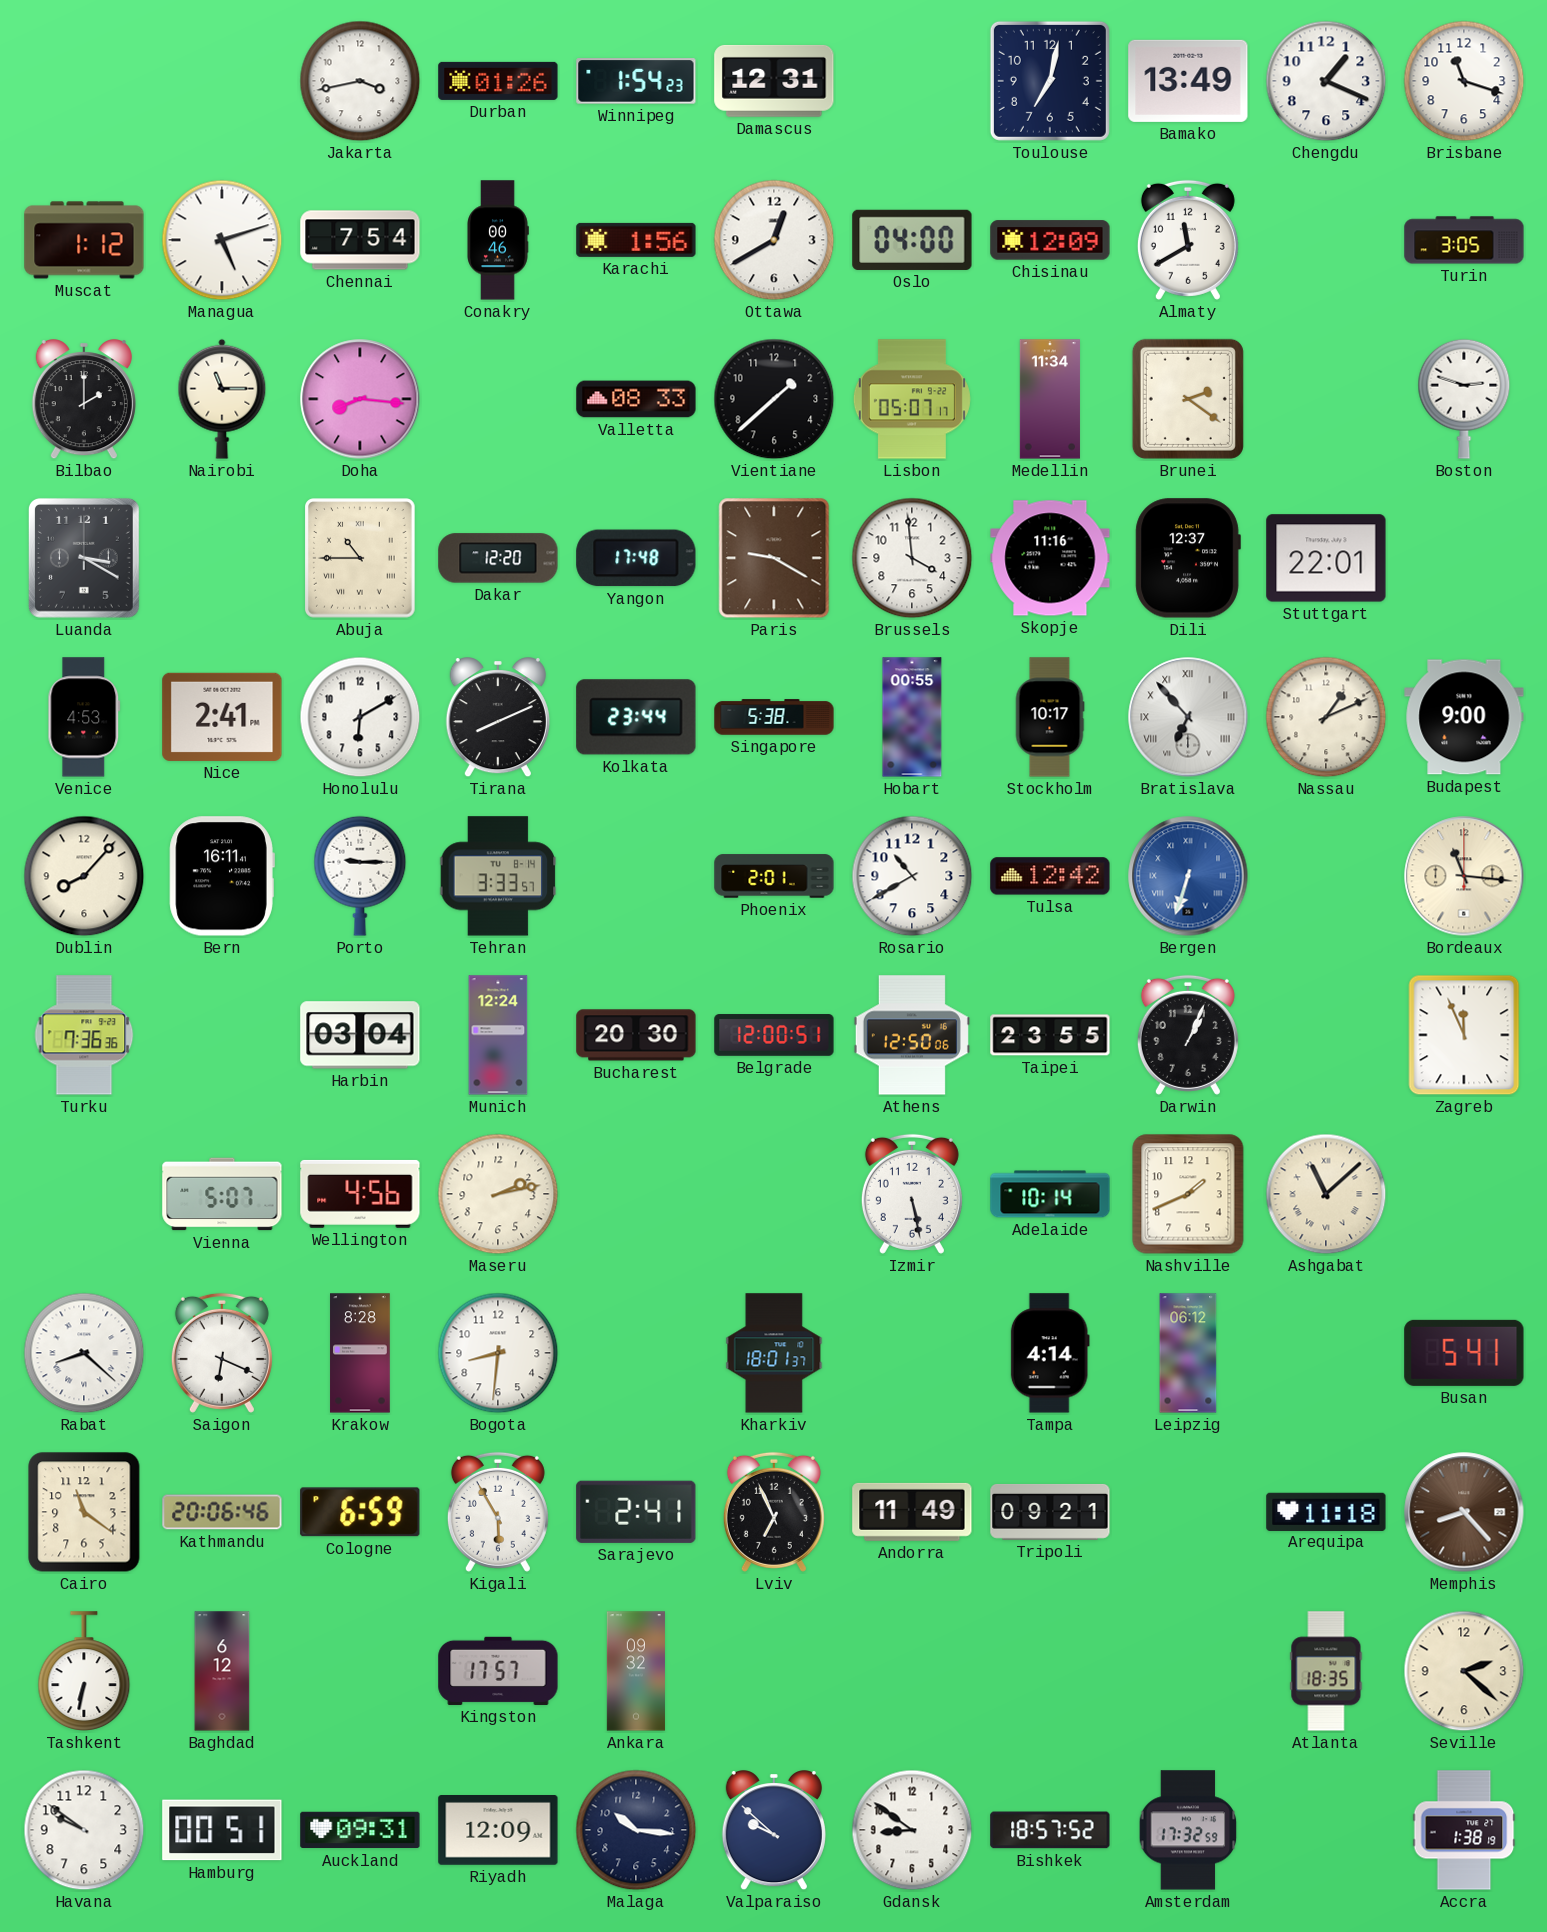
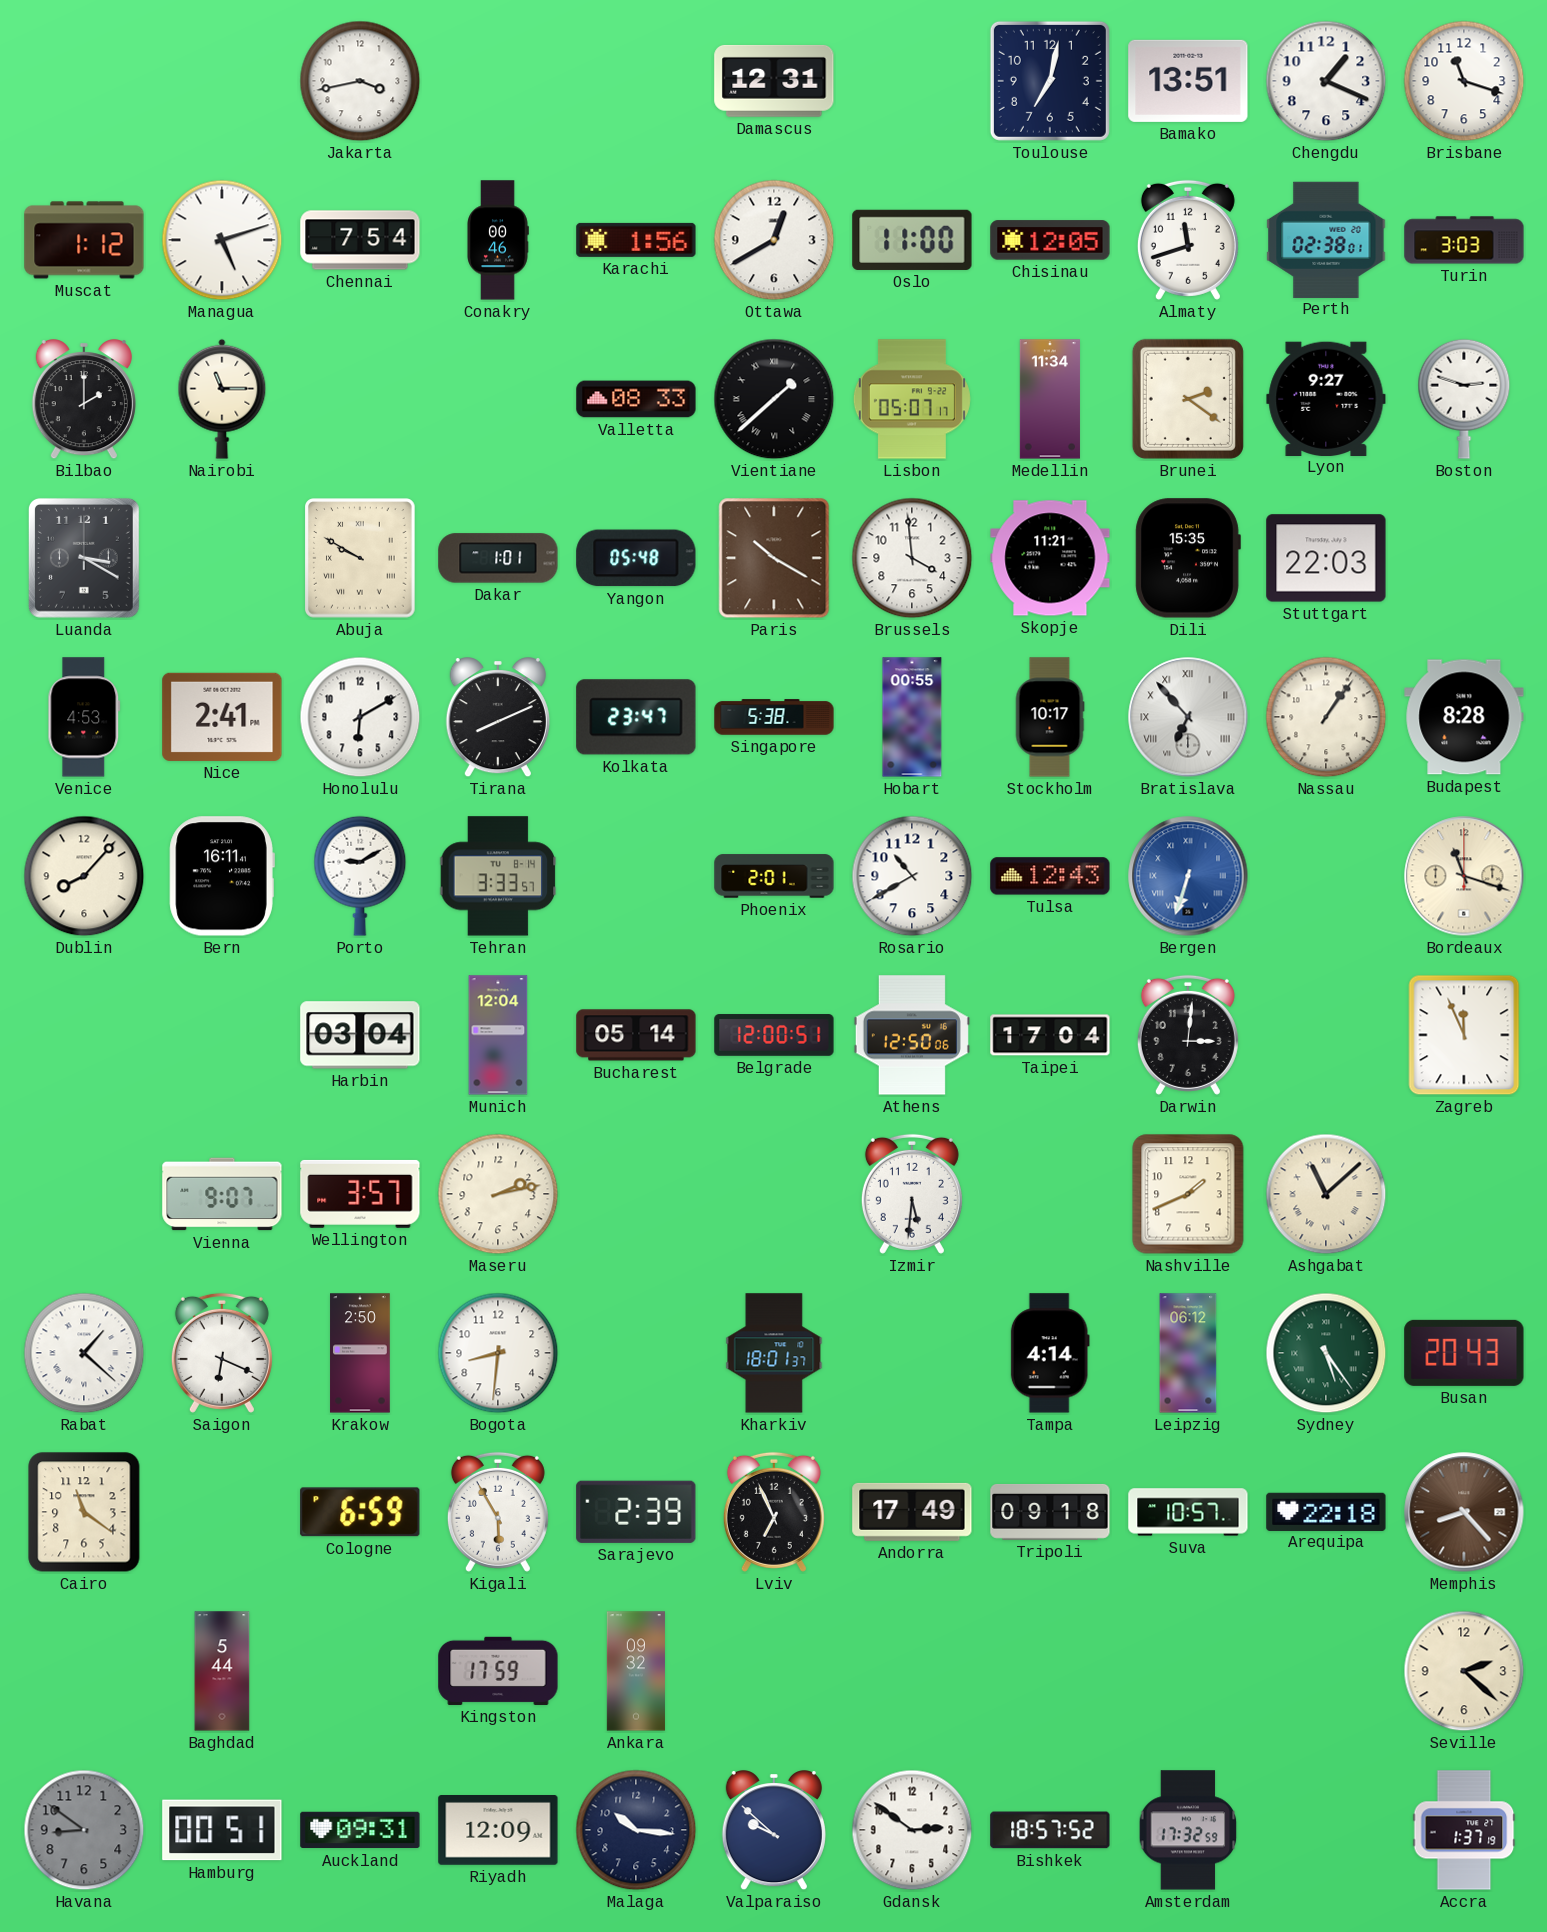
Durban: 01:26 -> none
Winnipeg: 1:54 -> none
Bamako: 13:49 -> 13:51
Oslo: 04:00 -> 11:00
Chisinau: 12:09 -> 12:05
Almaty: 11:40 -> 11:42
Perth: none -> 02:38
Turin: 3:05 -> 3:03
Doha: 8:16 -> none
Vientiane numerals: Arabic -> Roman
Lyon: none -> 9:27
Abuja: 10:45 -> 9:50
Dakar: 12:20 -> 1:01
Yangon: 17:48 -> 05:48
Paris: 9:20 -> 10:20
Skopje: 11:16 -> 11:21
Dili: 12:37 -> 15:35
Stuttgart: 22:01 -> 22:03
Kolkata: 23:44 -> 23:47
Nassau: 1:11 -> 1:06
Budapest: 9:00 -> 8:28
Porto: 9:15 -> 9:10
Tulsa: 12:42 -> 12:43
Bordeaux: 11:16 -> 11:18
Turku: 7:36 -> none
Munich: 12:24 -> 12:04
Bucharest: 20:30 -> 05:14
Taipei: 23:55 -> 17:04
Darwin: 1:04 -> 3:01
Vienna: 5:07 -> 9:07
Wellington: 4:56 -> 3:57
Izmir: 5:28 -> 5:31
Adelaide: 10:14 -> none
Rabat: 8:22 -> 1:22
Krakow: 8:28 -> 2:50
Sydney: none -> 5:24
Busan: 5:41 -> 20:43
Kathmandu: 20:06 -> none
Sarajevo: 2:41 -> 2:39
Andorra: 11:49 -> 17:49
Tripoli: 09:21 -> 09:18
Suva: none -> 10:57
Arequipa: 11:18 -> 22:18
Tashkent: 6:32 -> none
Baghdad: 6:12 -> 5:44
Kingston: 17:57 -> 17:59
Atlanta: 18:35 -> none
Havana: 9:51 -> 8:51
Havana dial: white -> grey
Gdansk: 8:51 -> 2:51
Accra: 1:38 -> 1:37
